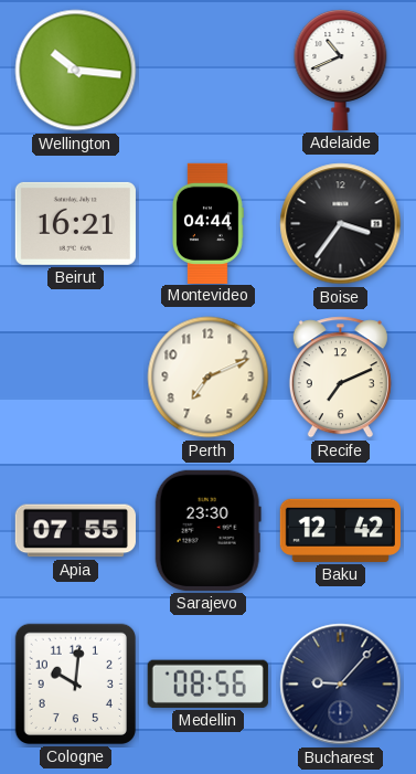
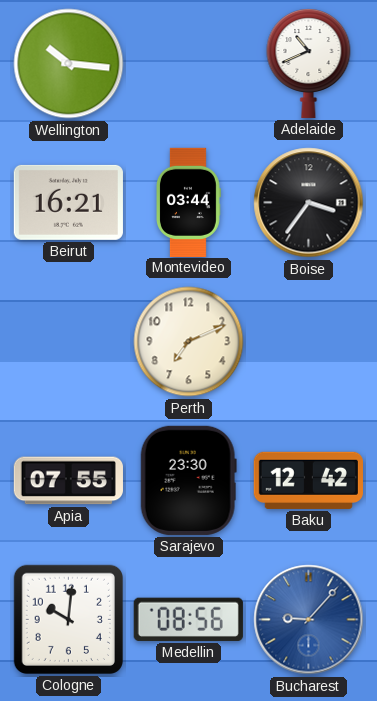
Montevideo: 04:44 -> 03:44
Recife: 7:11 -> none
Bucharest dial: navy -> blue
